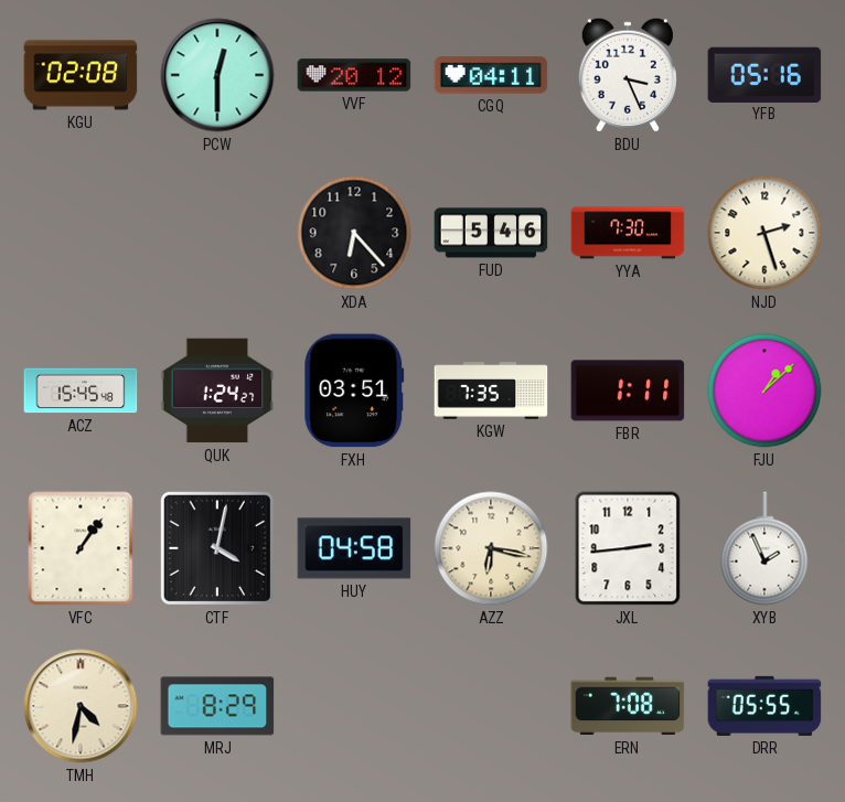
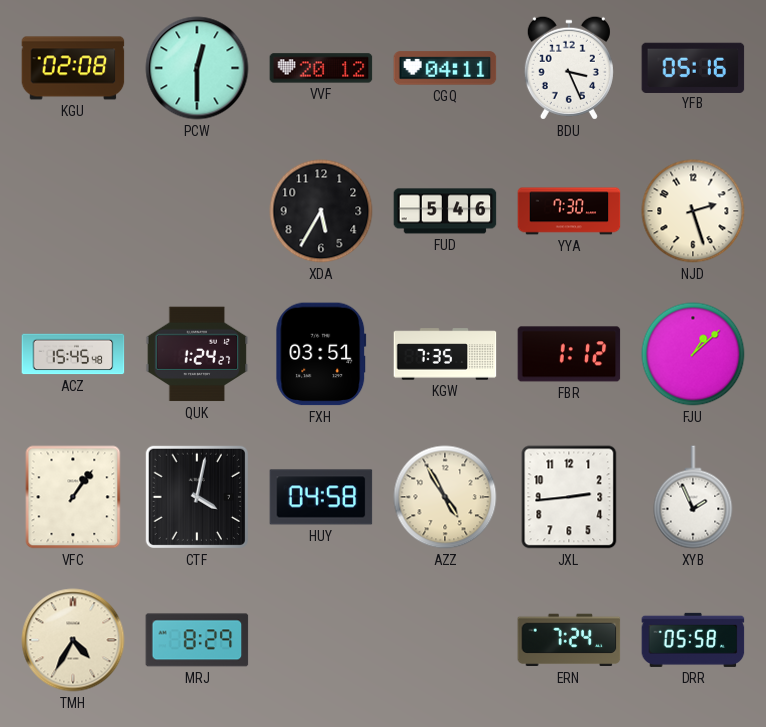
XDA: 6:23 -> 5:35
FBR: 1:11 -> 1:12
AZZ: 6:17 -> 4:55
TMH: 4:32 -> 4:35
ERN: 7:08 -> 7:24
DRR: 05:55 -> 05:58
